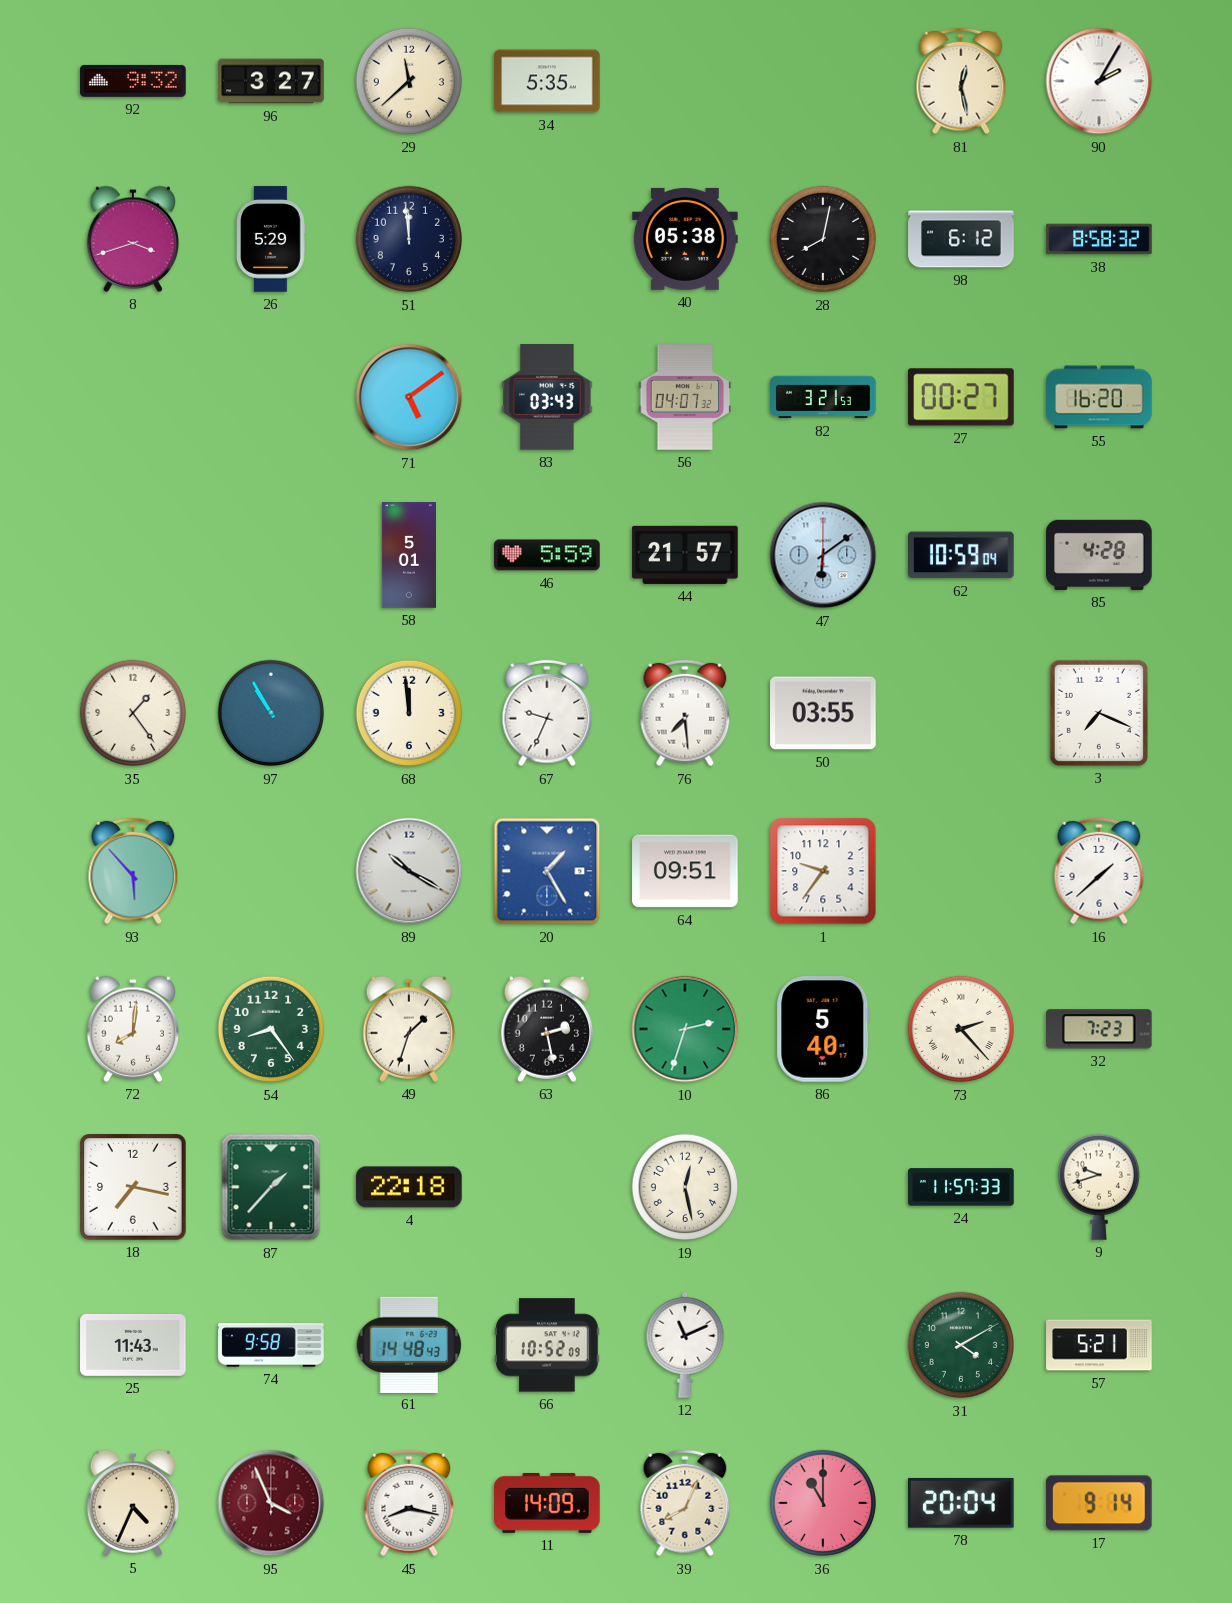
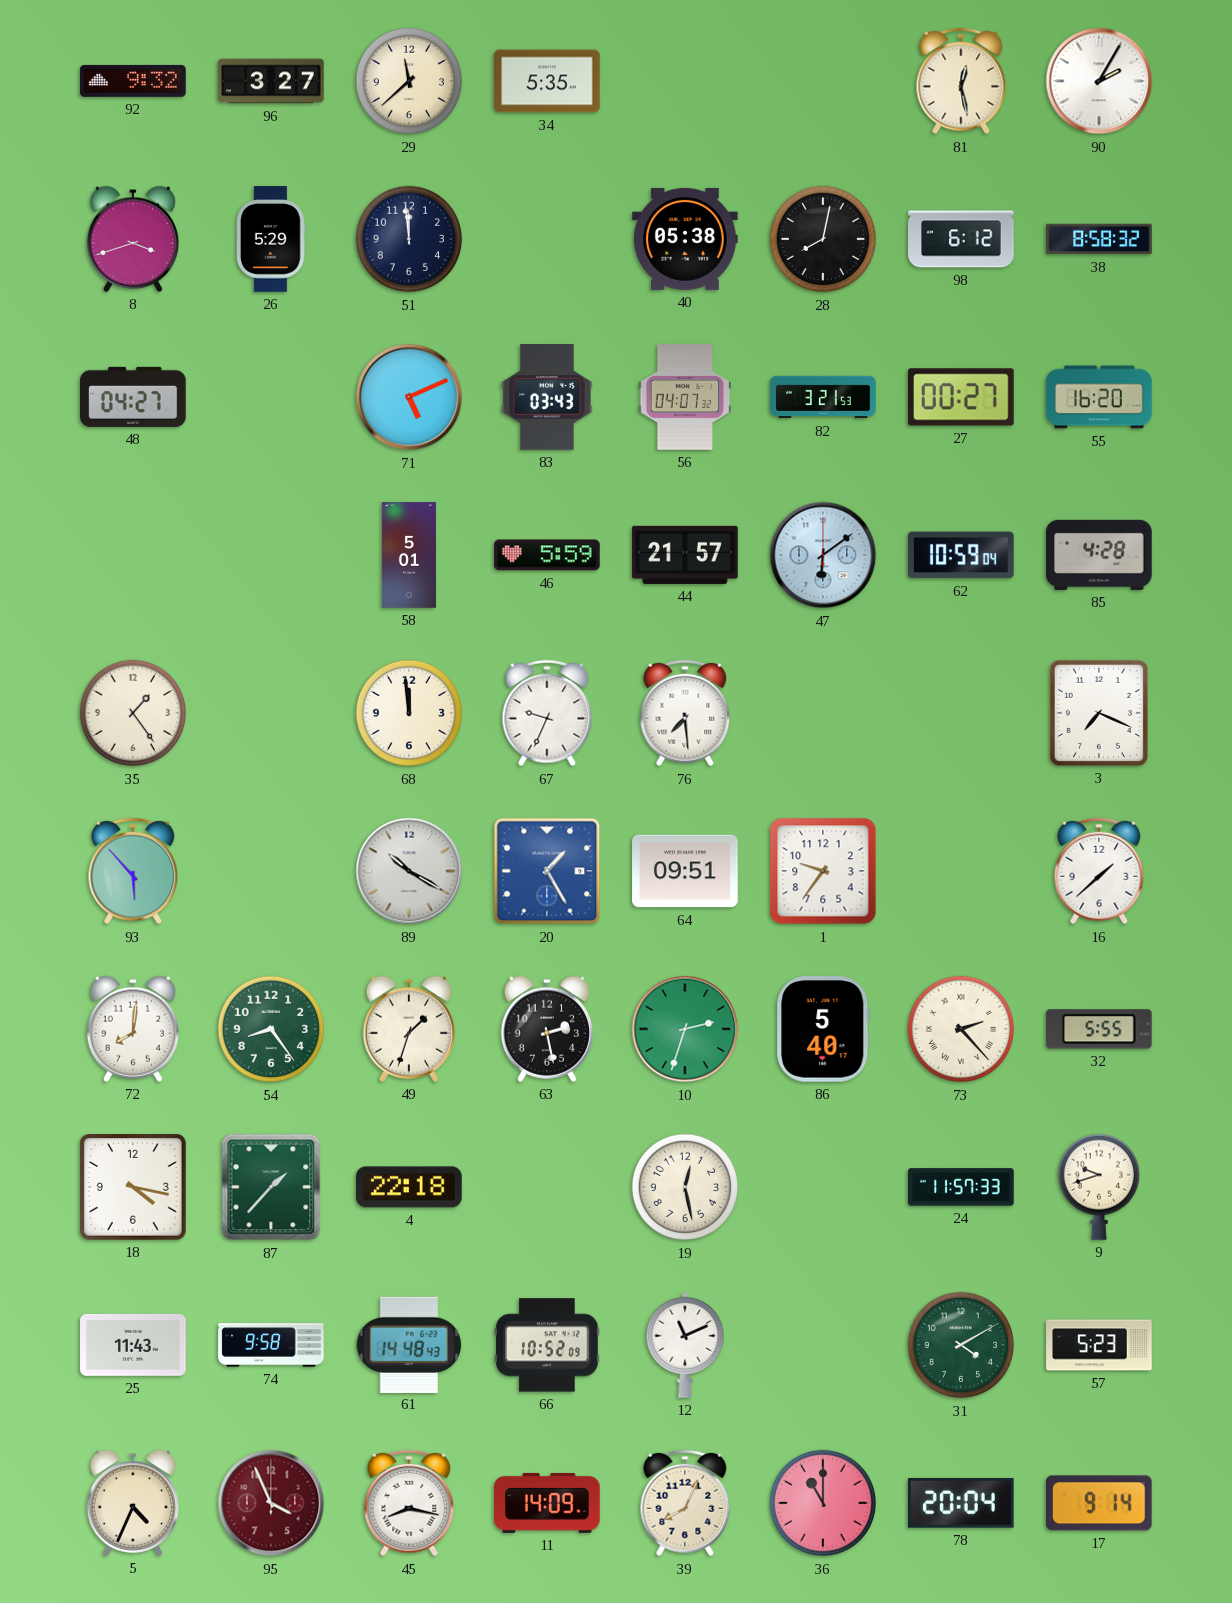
48: none -> 04:27
71: 5:09 -> 5:11
97: 10:55 -> none
50: 03:55 -> none
32: 7:23 -> 5:55
18: 7:17 -> 4:17
57: 5:21 -> 5:23
